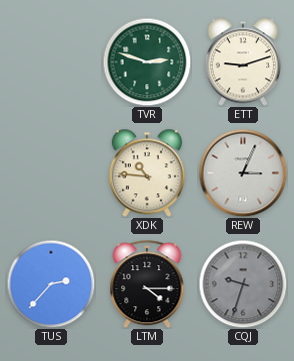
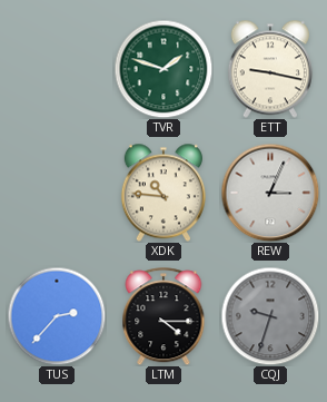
TVR: 2:48 -> 1:48
ETT: 9:12 -> 9:17
